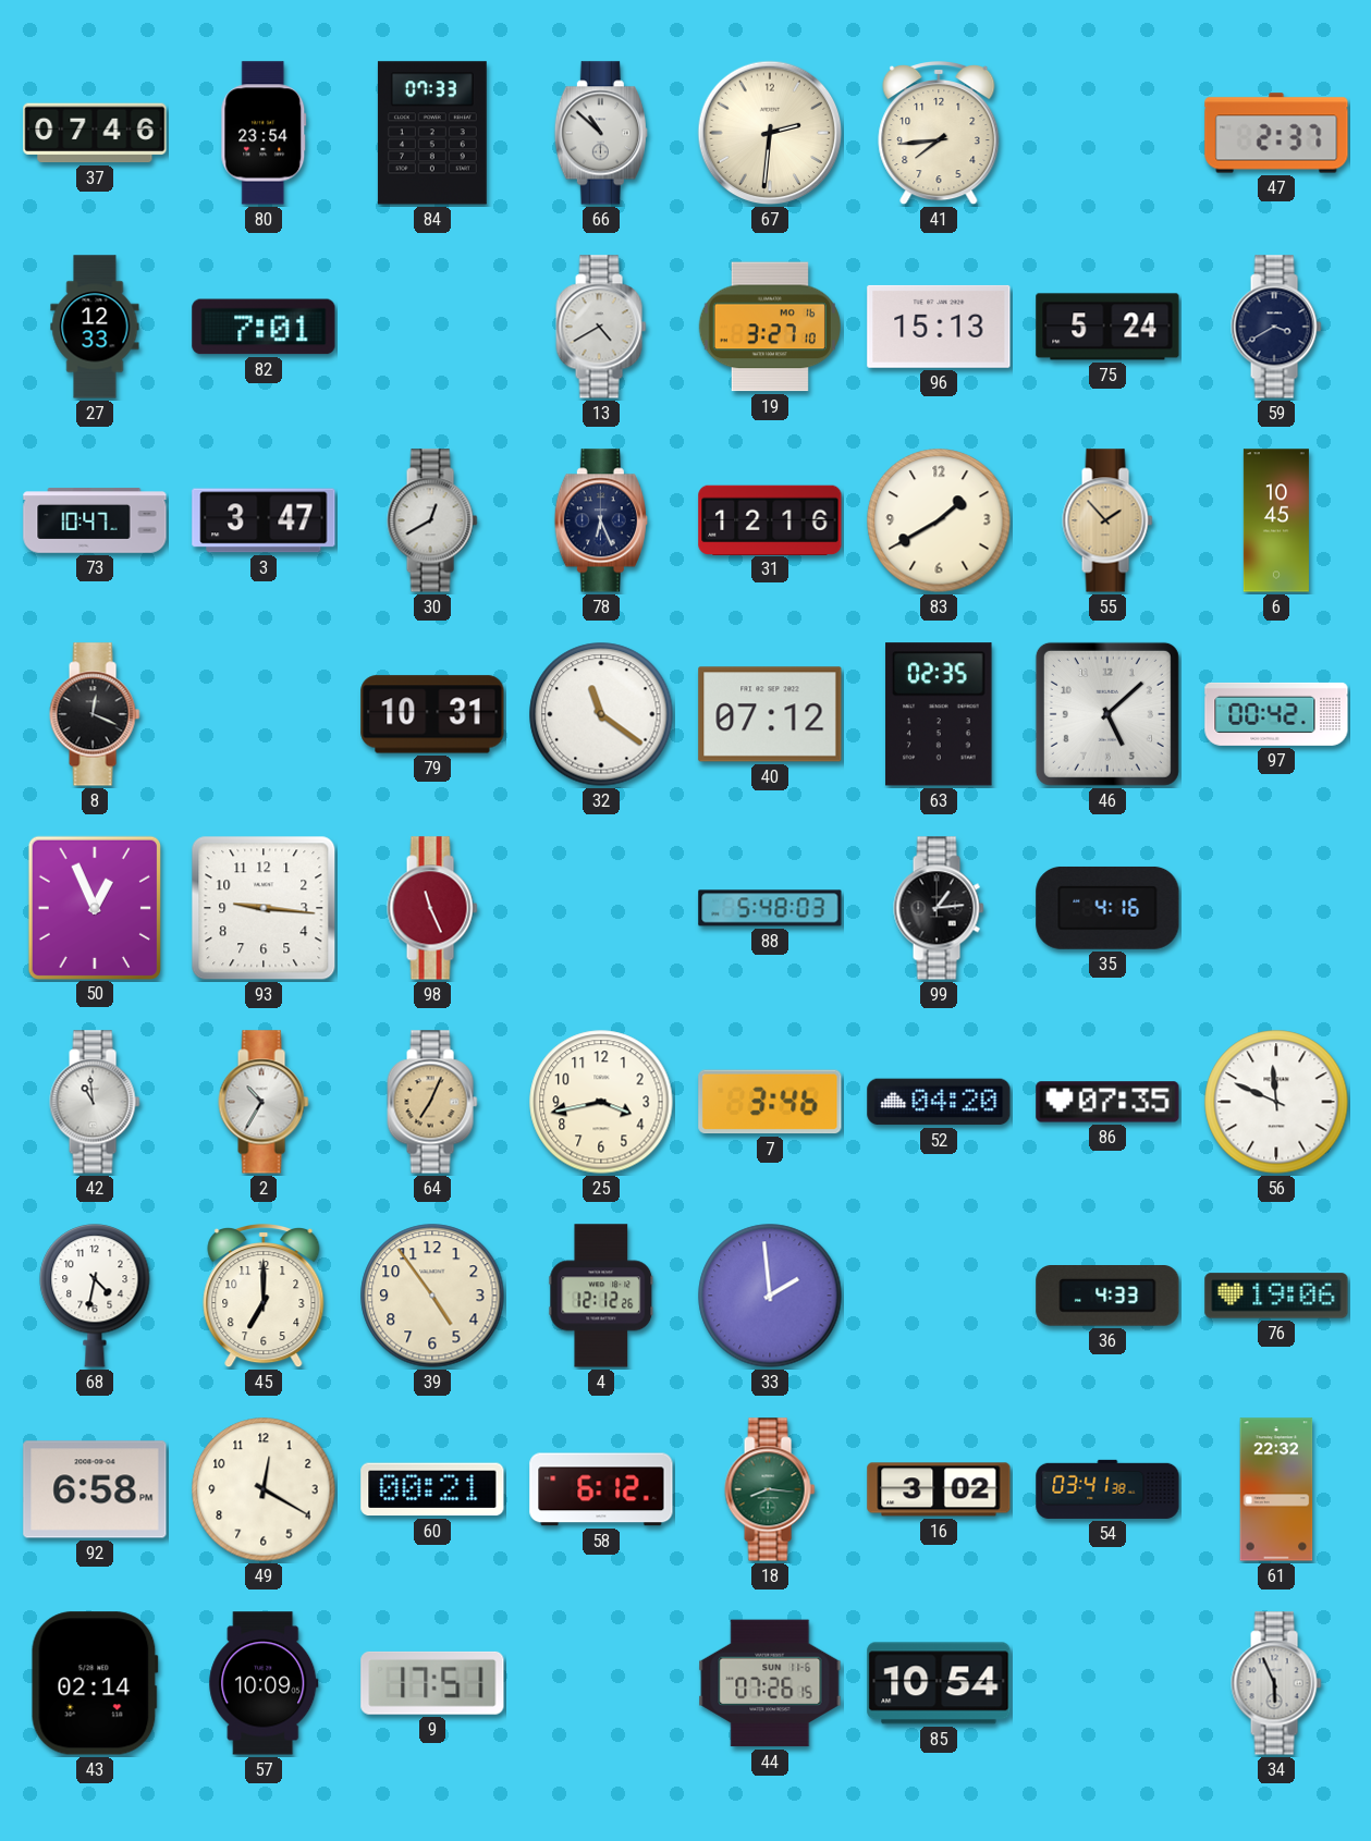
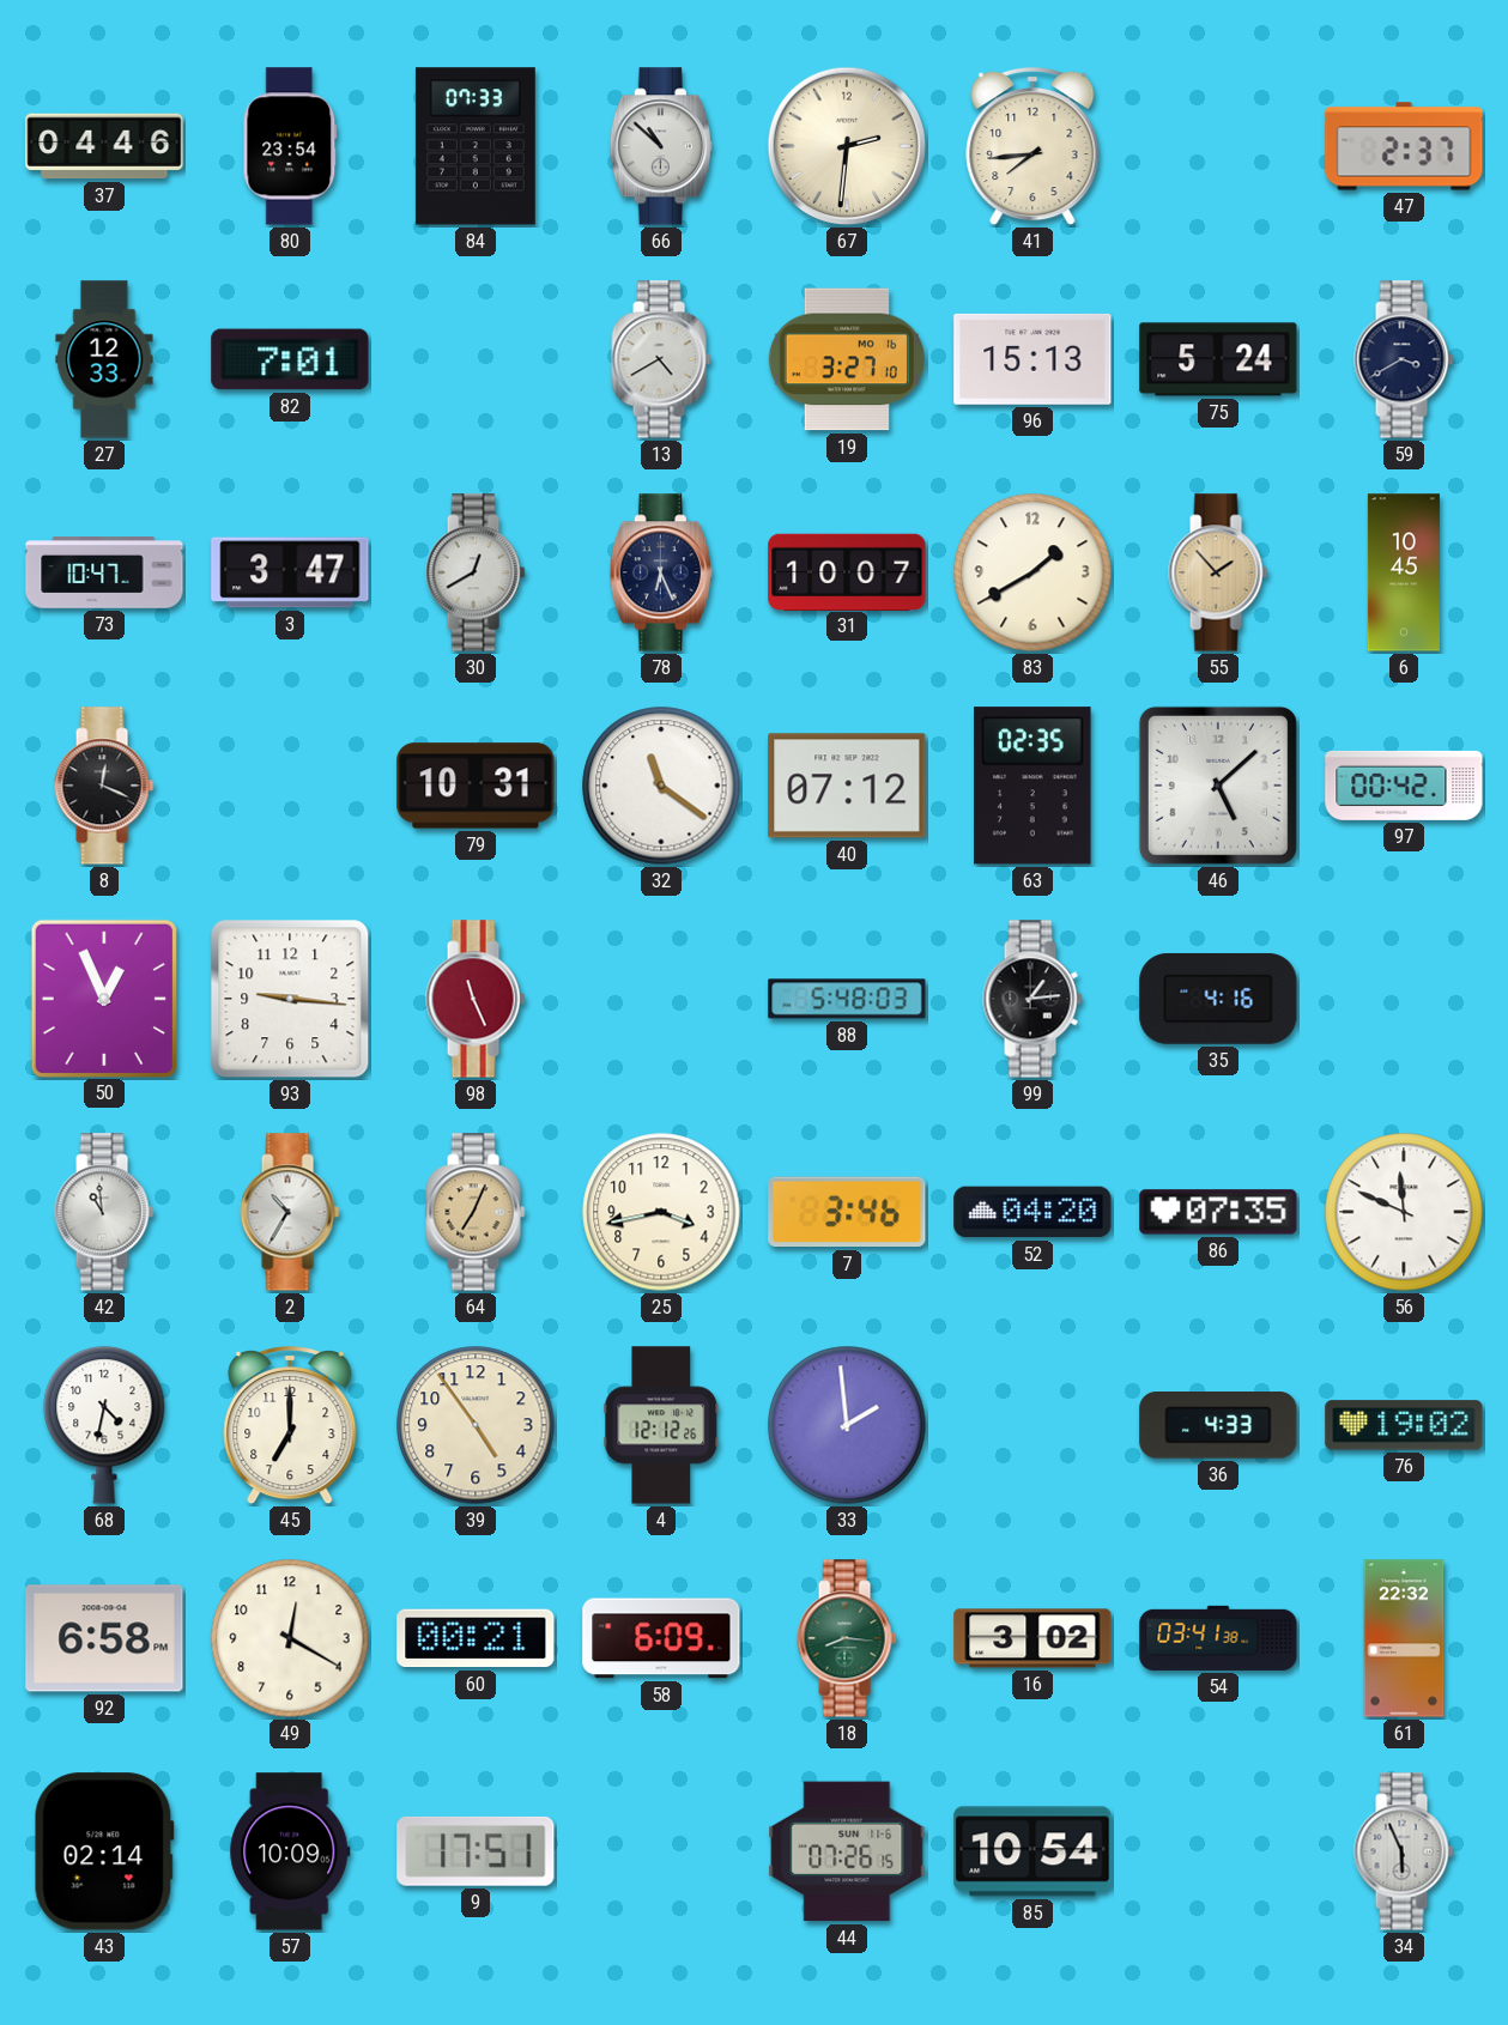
37: 07:46 -> 04:46
31: 12:16 -> 10:07
76: 19:06 -> 19:02
58: 6:12 -> 6:09
